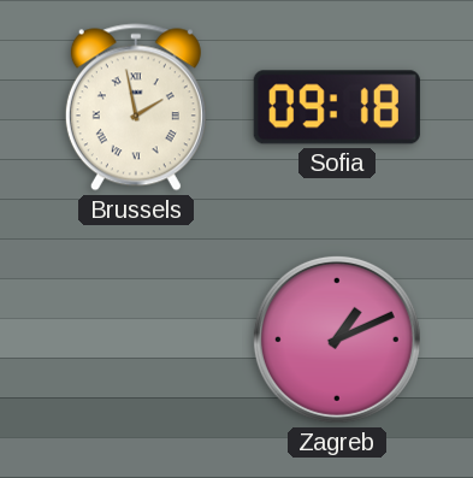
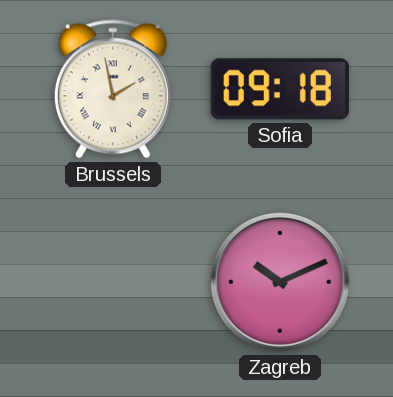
Zagreb: 1:11 -> 10:11
